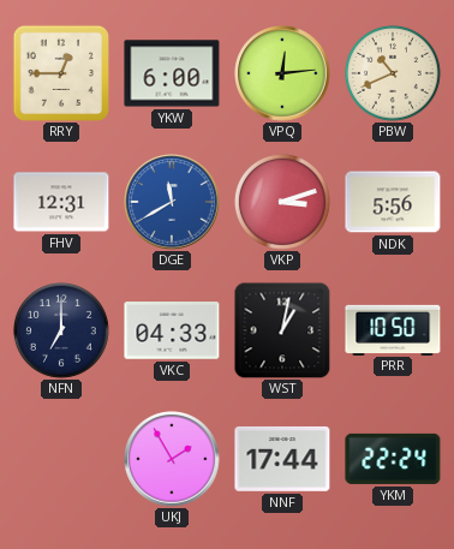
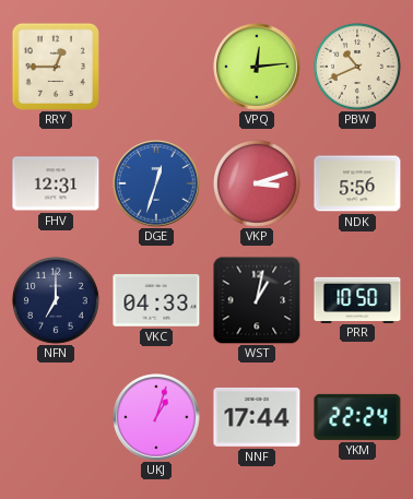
YKW: 6:00 -> none
DGE: 11:40 -> 12:33
UKJ: 1:55 -> 1:03
